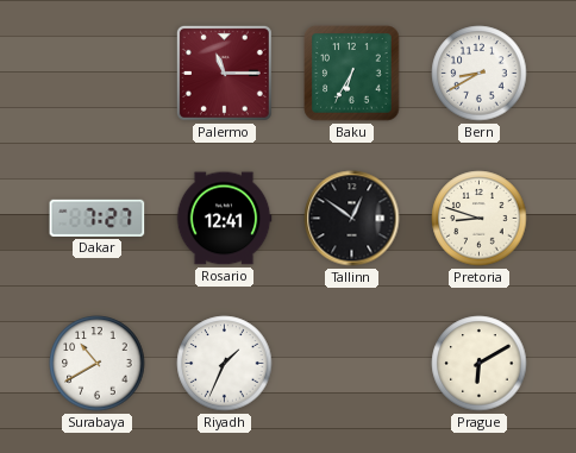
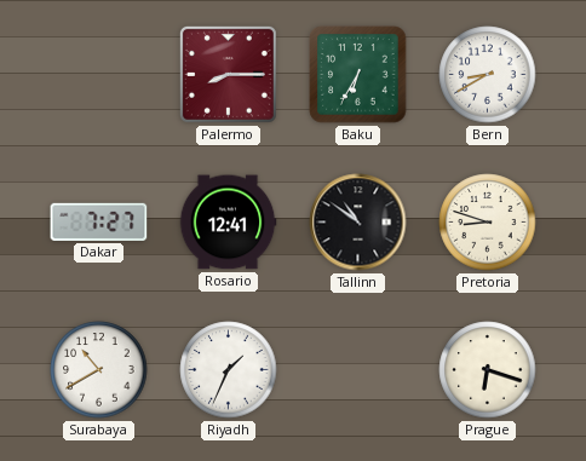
Palermo: 11:15 -> 8:15
Tallinn: 12:51 -> 10:51
Prague: 6:10 -> 6:18
